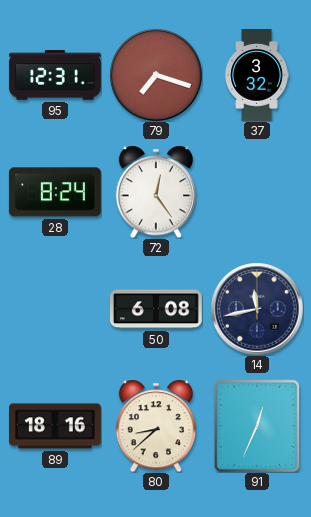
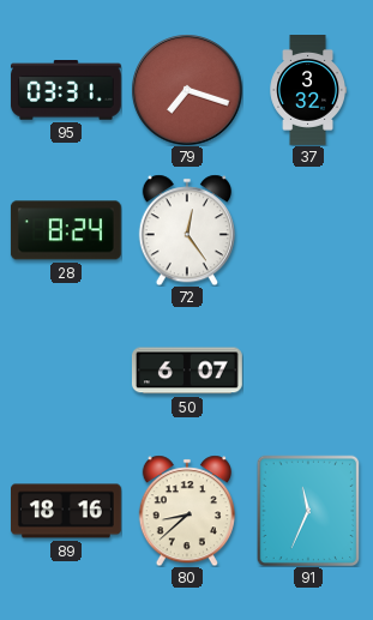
95: 12:31 -> 03:31
50: 6:08 -> 6:07
14: 11:43 -> none
91: 12:34 -> 11:34
